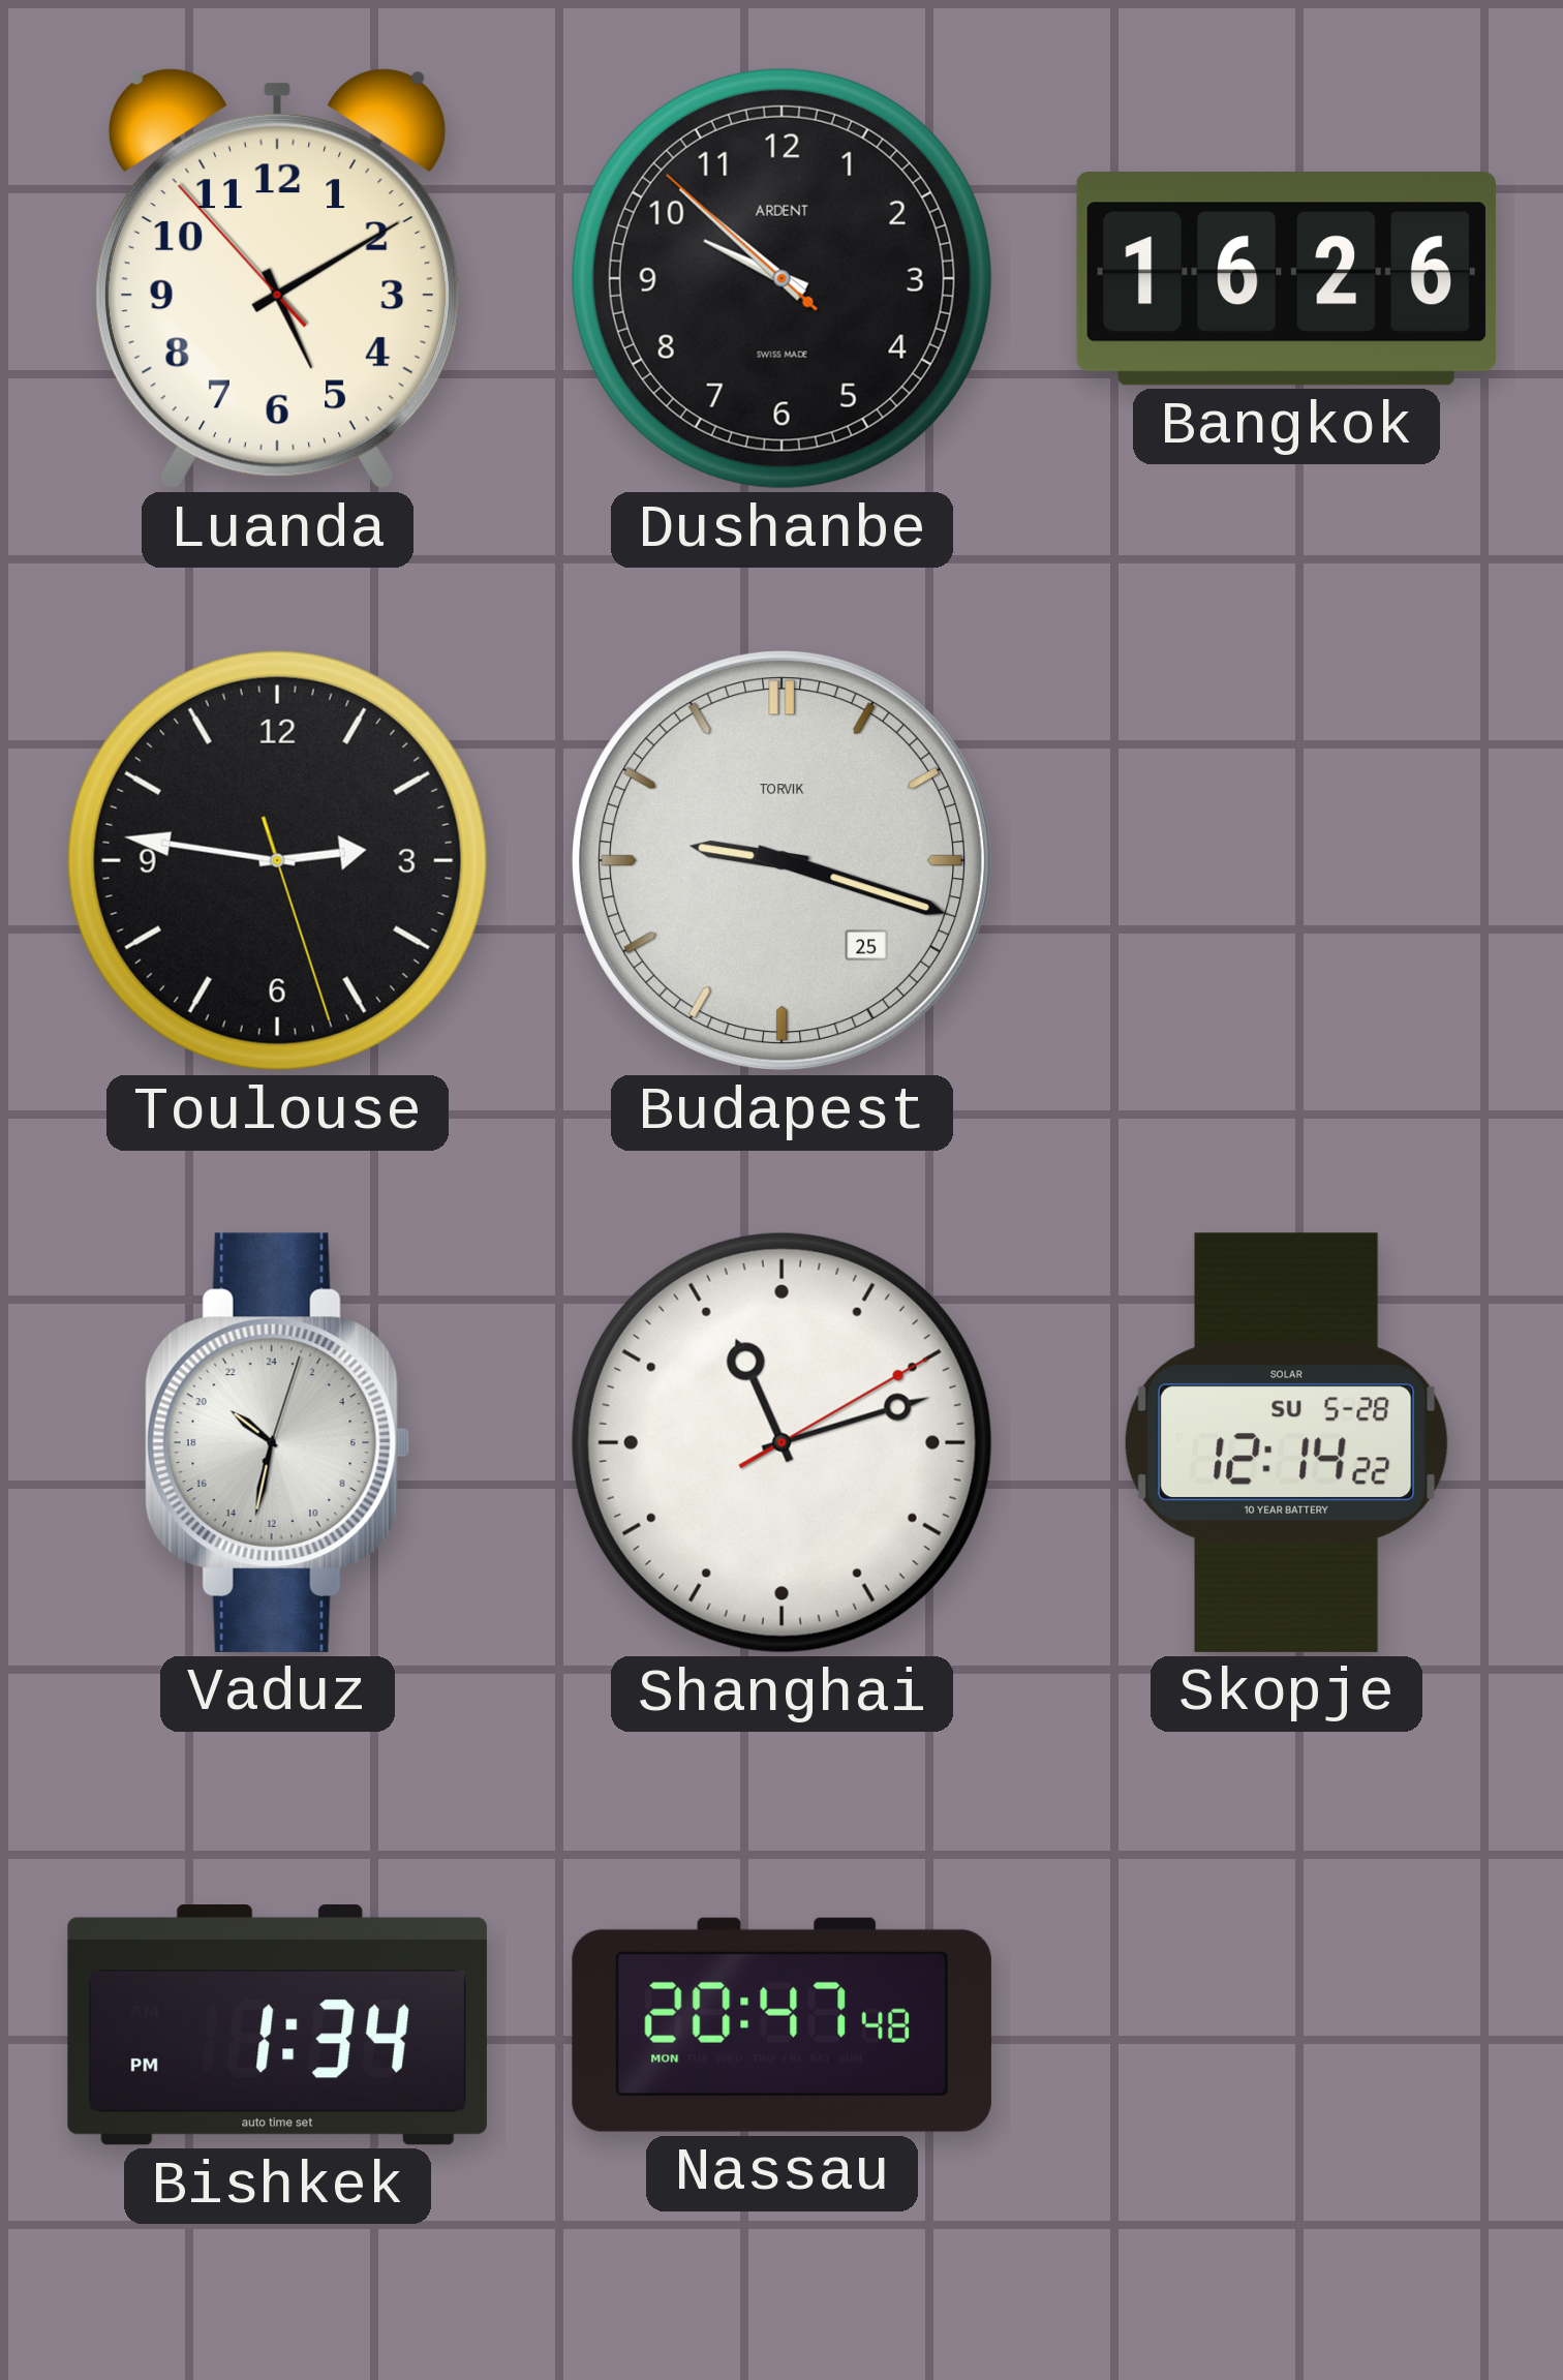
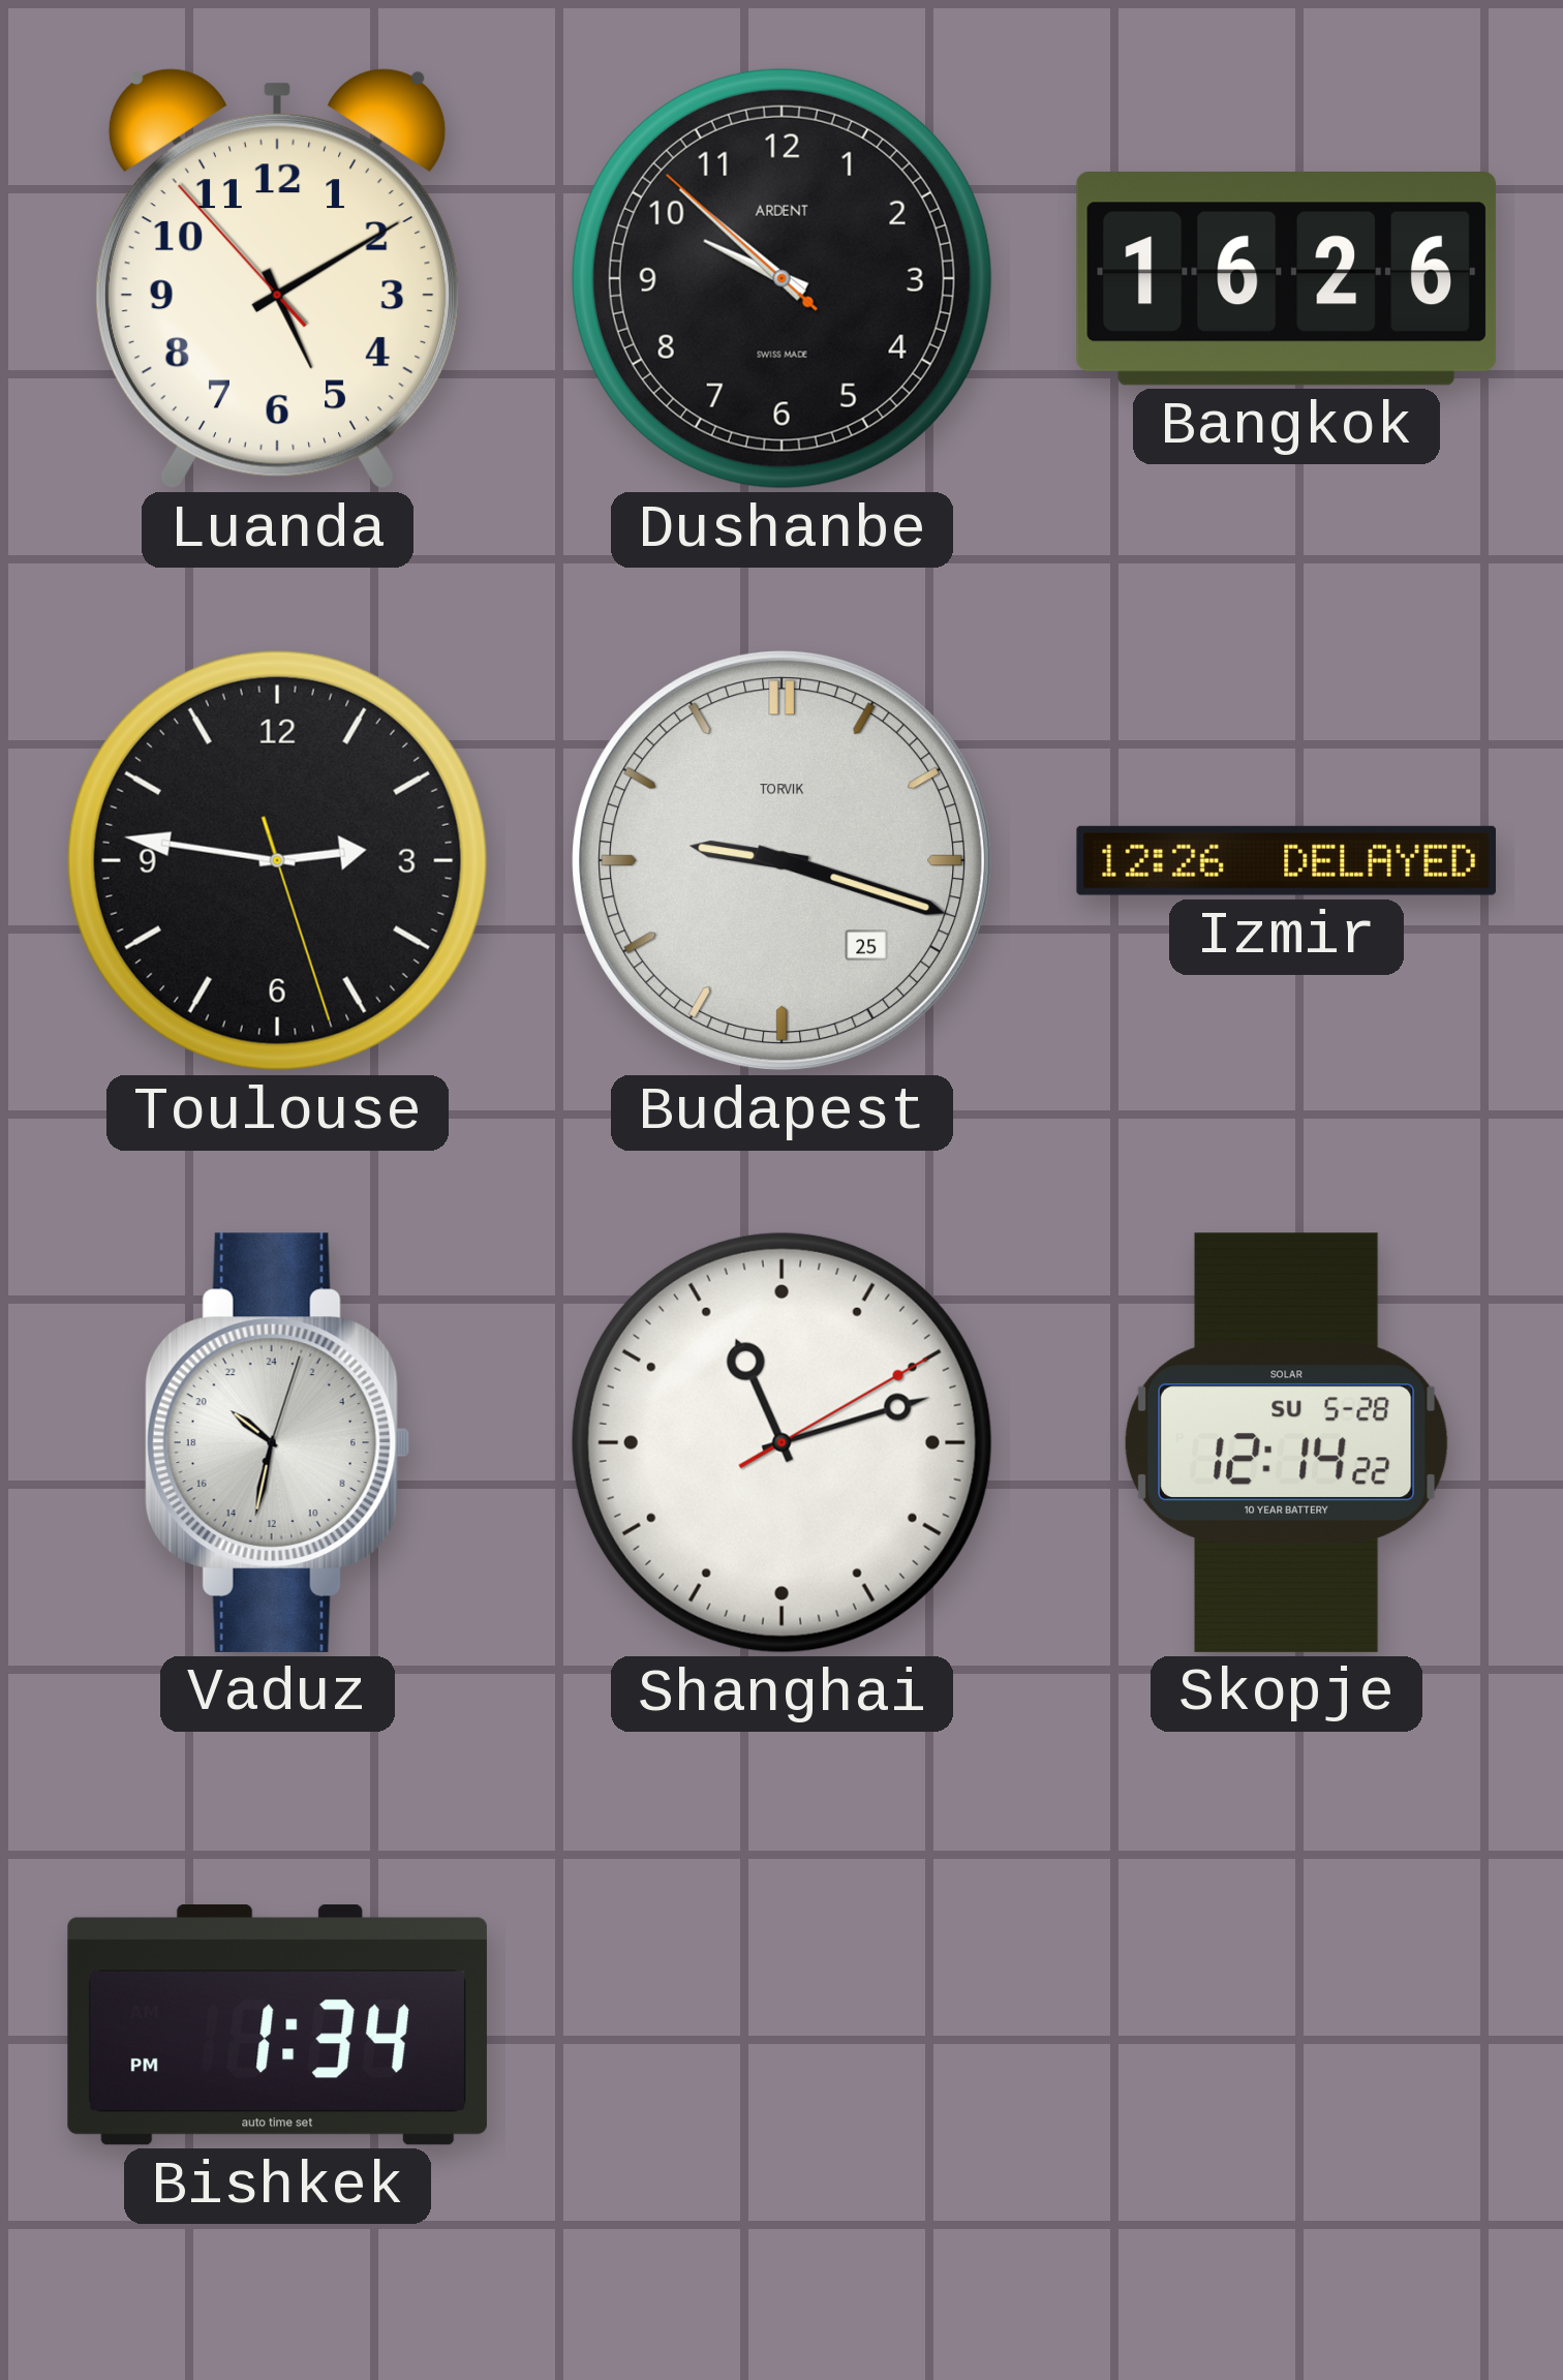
Izmir: none -> 12:26
Nassau: 20:47 -> none
